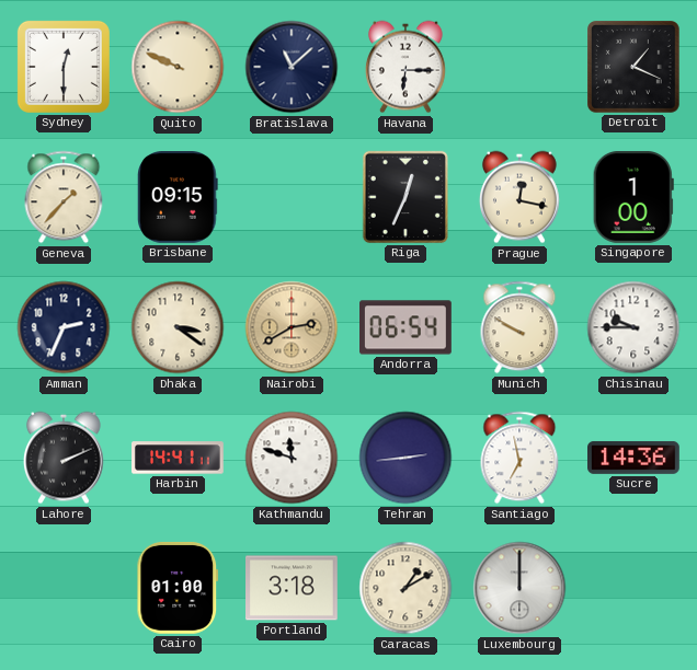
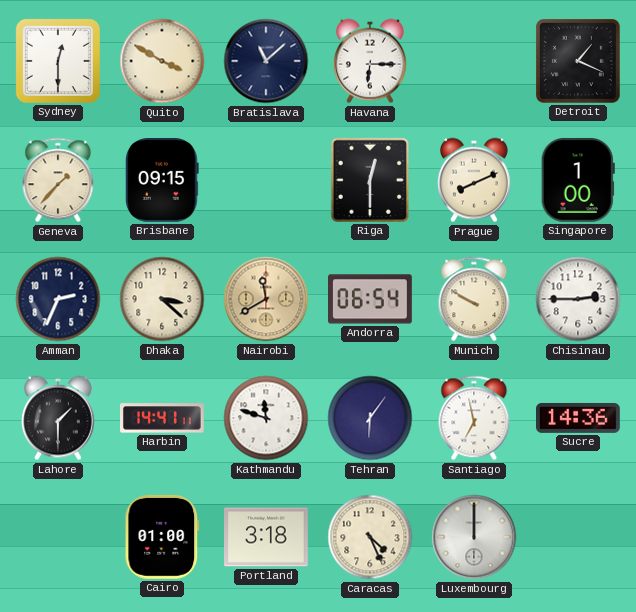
Quito: 9:49 -> 3:50
Riga: 12:34 -> 12:30
Prague: 12:17 -> 8:11
Dhaka: 3:21 -> 3:22
Nairobi: 2:40 -> 11:40
Chisinau: 9:45 -> 2:45
Lahore: 2:11 -> 1:30
Tehran: 2:44 -> 6:06
Caracas: 1:10 -> 4:26
